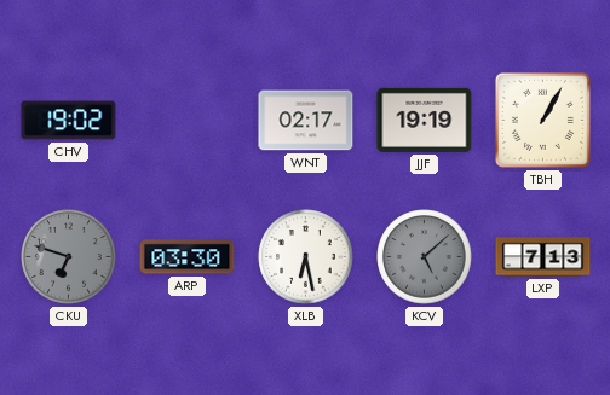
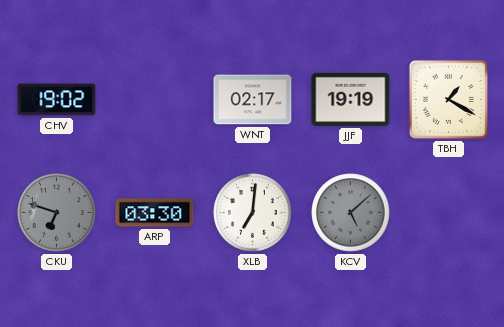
TBH: 1:05 -> 1:20
XLB: 6:28 -> 7:01
LXP: 7:13 -> none
